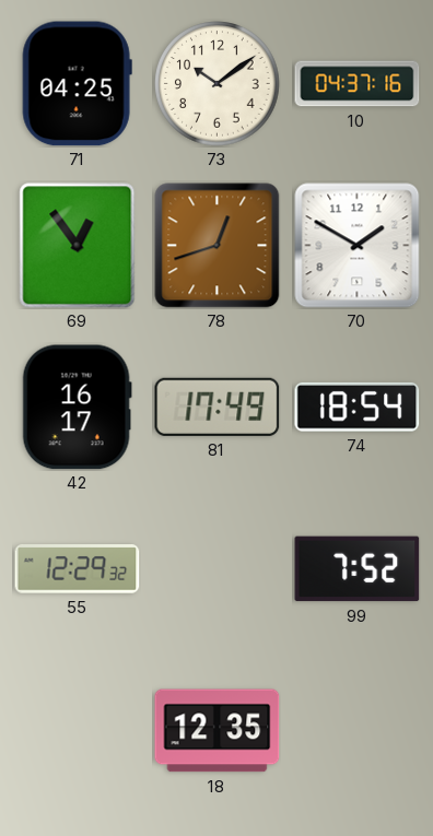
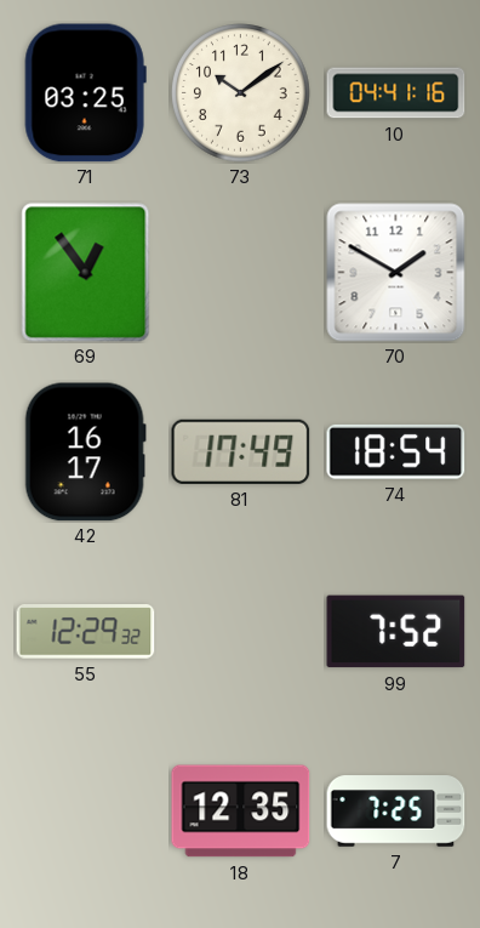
71: 04:25 -> 03:25
10: 04:37 -> 04:41
78: 12:42 -> none
7: none -> 7:25
